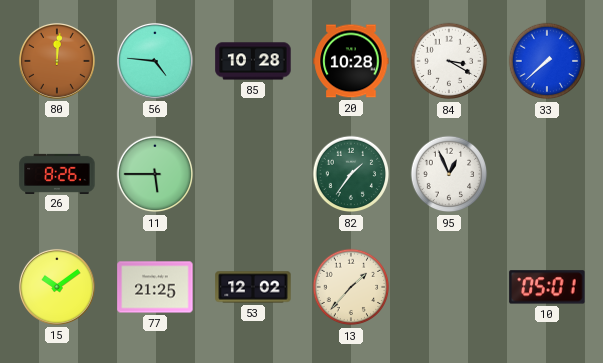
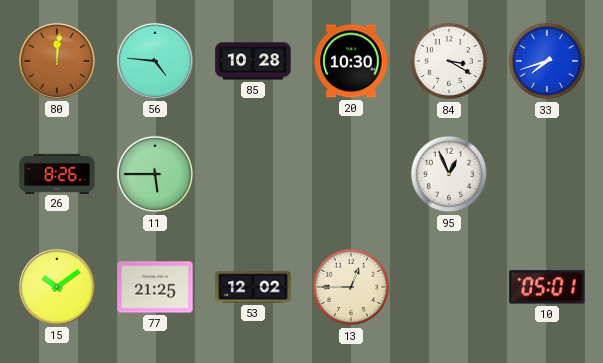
20: 10:28 -> 10:30
33: 7:38 -> 7:42
82: 1:36 -> none
13: 1:37 -> 12:45
